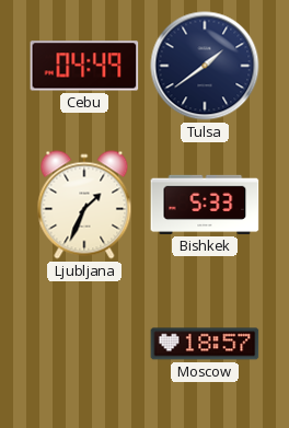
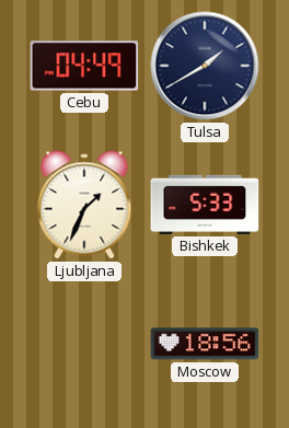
Tulsa: 1:39 -> 1:40
Moscow: 18:57 -> 18:56
